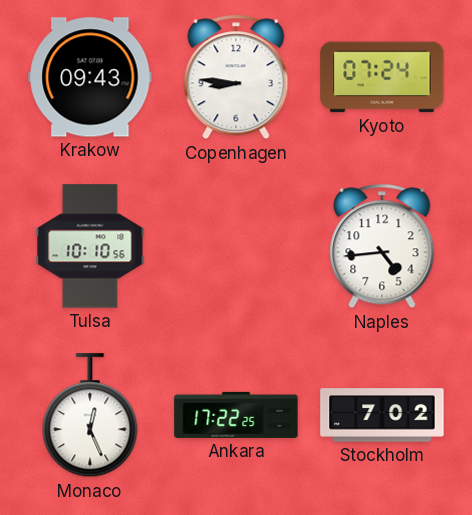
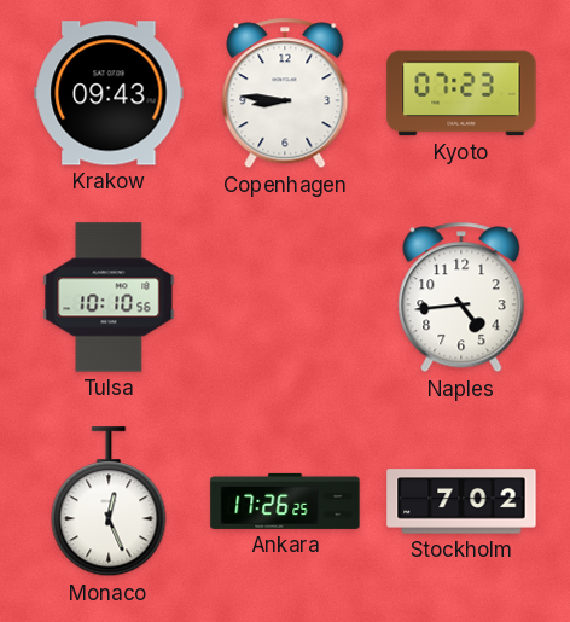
Kyoto: 07:24 -> 07:23
Ankara: 17:22 -> 17:26
